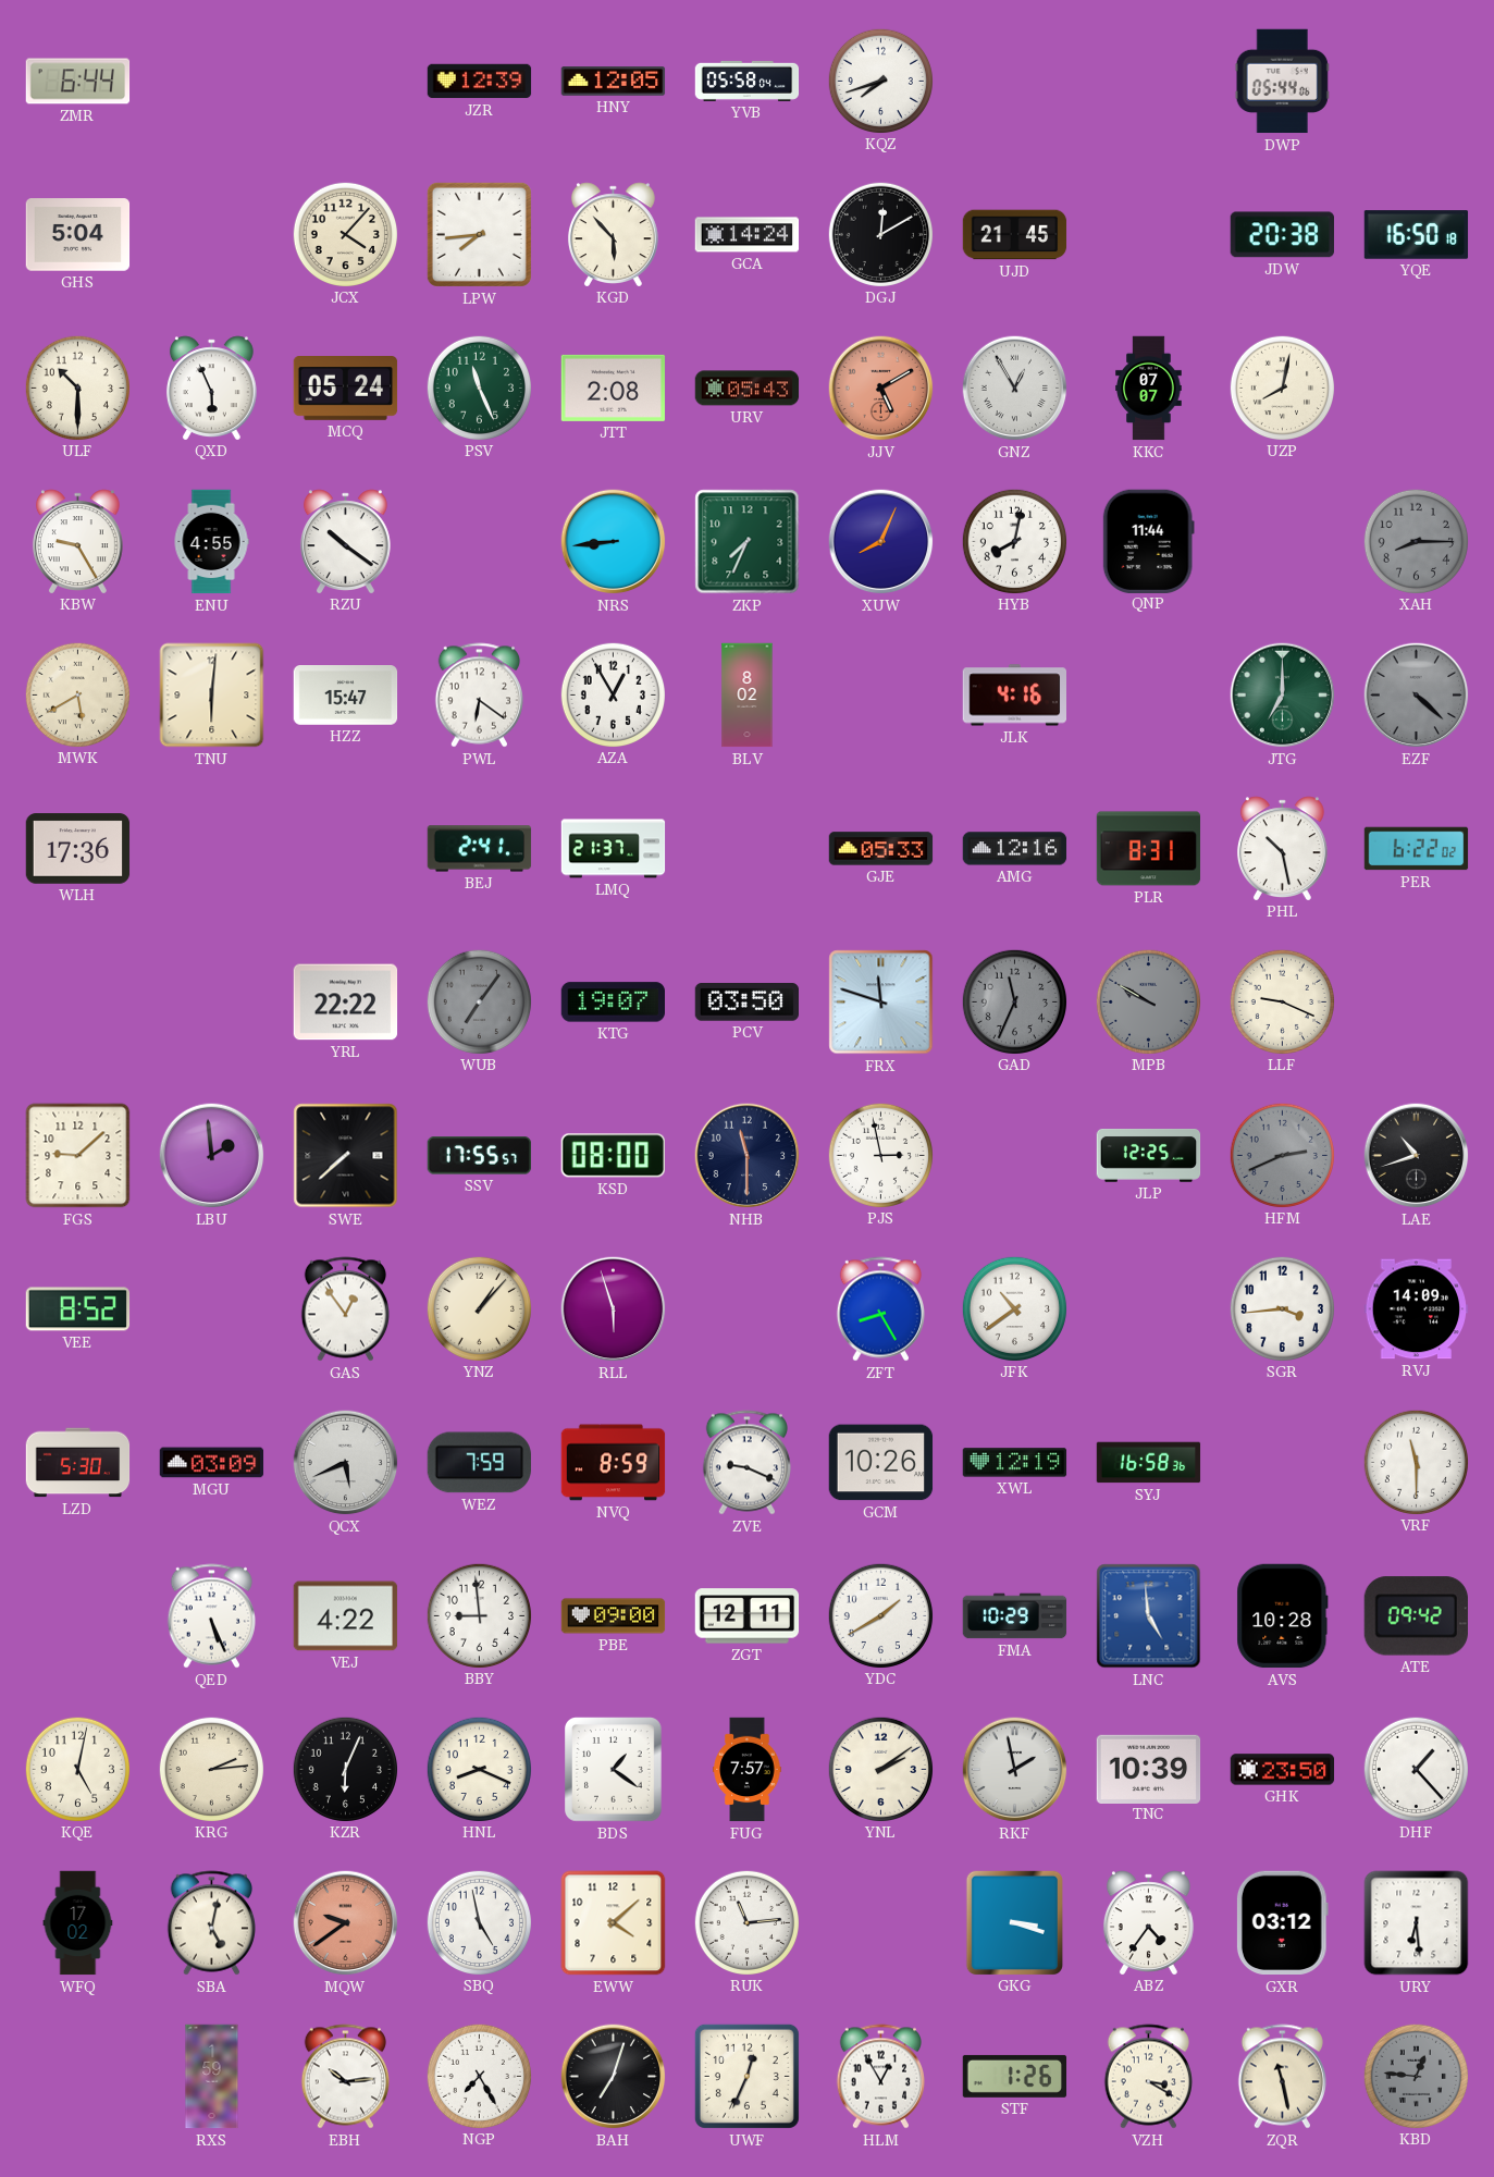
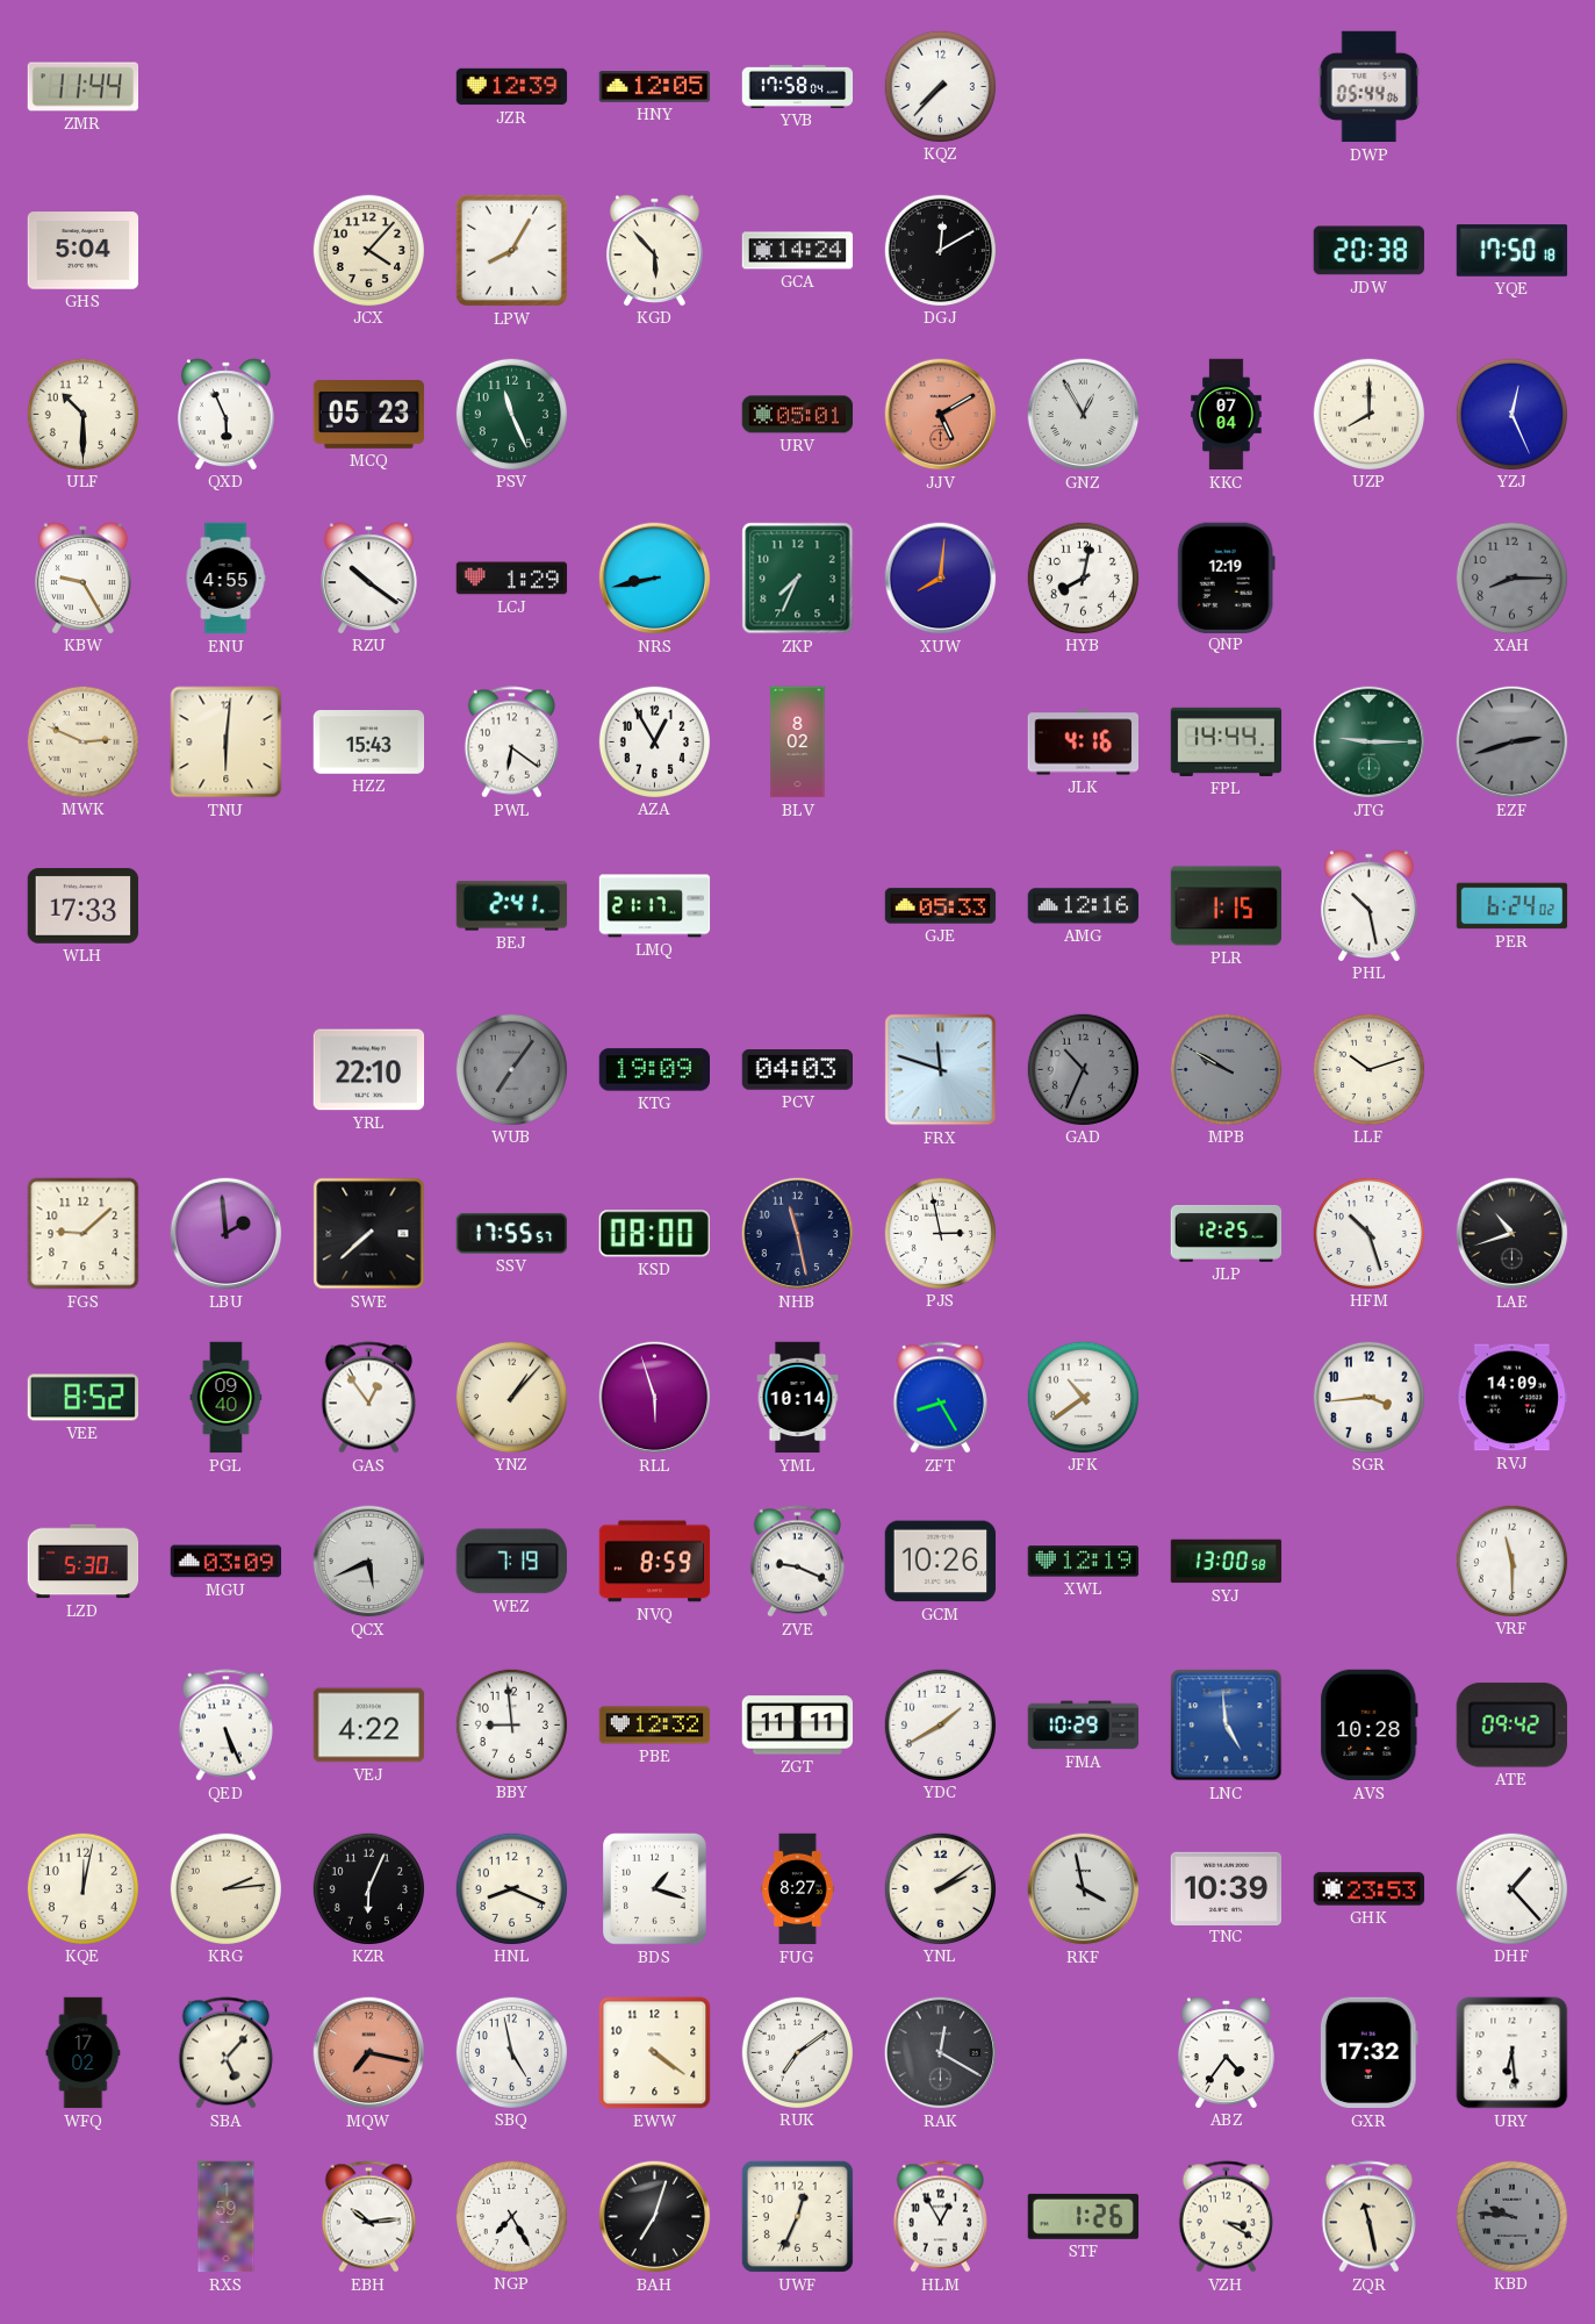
ZMR: 6:44 -> 11:44
YVB: 05:58 -> 17:58
KQZ: 7:42 -> 7:37
LPW: 7:44 -> 8:05
UJD: 21:45 -> none
YQE: 16:50 -> 17:50
MCQ: 05:24 -> 05:23
JTT: 2:08 -> none
URV: 05:43 -> 05:01
KKC: 07:07 -> 07:04
UZP: 8:02 -> 8:00
YZJ: none -> 12:26
LCJ: none -> 1:29
NRS: 8:44 -> 8:43
XUW: 8:04 -> 8:01
QNP: 11:44 -> 12:19
MWK: 5:40 -> 2:49
HZZ: 15:47 -> 15:43
FPL: none -> 14:44
JTG: 7:00 -> 9:15
EZF: 4:22 -> 2:42
WLH: 17:36 -> 17:33
LMQ: 21:37 -> 21:17
PLR: 8:31 -> 1:15
PER: 6:22 -> 6:24
YRL: 22:22 -> 22:10
KTG: 19:07 -> 19:09
PCV: 03:50 -> 04:03
GAD: 11:34 -> 10:34
LLF: 9:19 -> 10:12
NHB: 11:30 -> 11:28
HFM: 2:41 -> 10:27
HFM dial: grey -> white
PGL: none -> 09:40
YML: none -> 10:14
WEZ: 7:59 -> 7:19
SYJ: 16:58 -> 13:00
PBE: 09:00 -> 12:32
ZGT: 12:11 -> 11:11
KQE: 5:02 -> 12:02
BDS: 1:21 -> 1:18
FUG: 7:57 -> 8:27
RKF: 1:58 -> 3:58
GHK: 23:50 -> 23:53
SBA: 5:02 -> 5:07
MQW: 9:39 -> 7:17
EWW: 4:08 -> 4:21
RUK: 11:14 -> 7:09
RAK: none -> 12:20
GKG: 3:18 -> none
GXR: 03:12 -> 17:32
KBD: 12:46 -> 9:46
